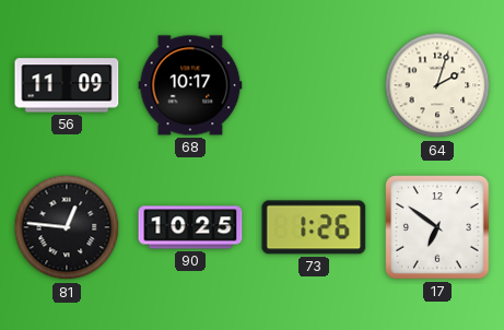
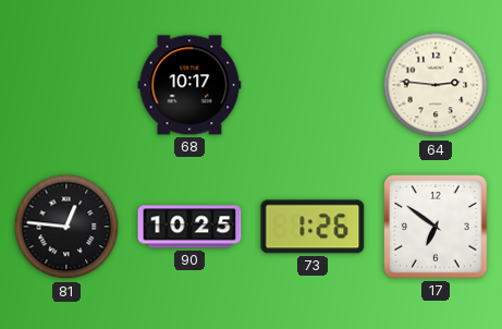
56: 11:09 -> none
64: 2:03 -> 2:46
